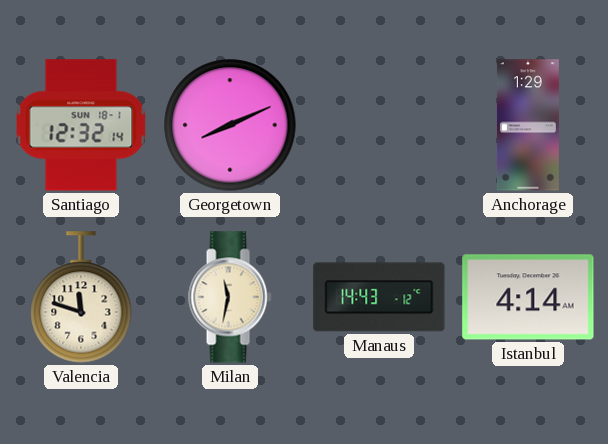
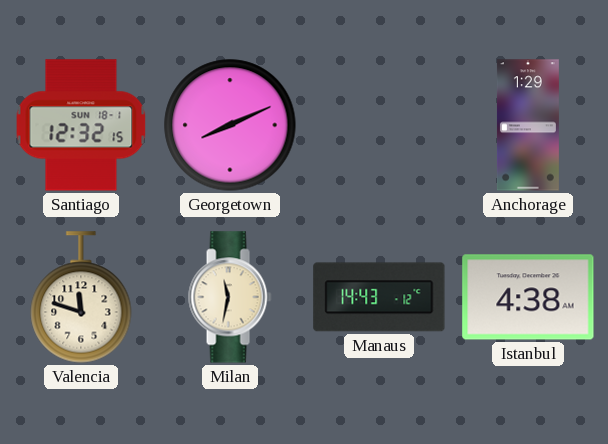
Santiago: 12:32:14 -> 12:32:15
Istanbul: 4:14 -> 4:38
